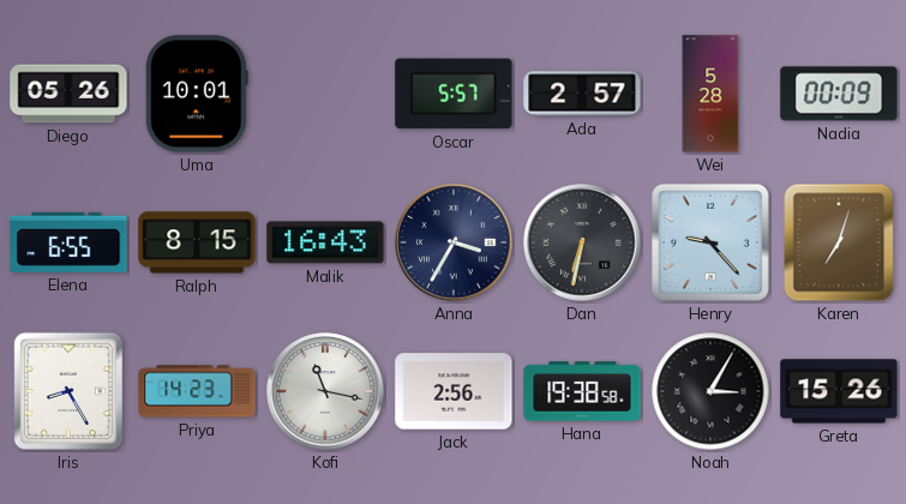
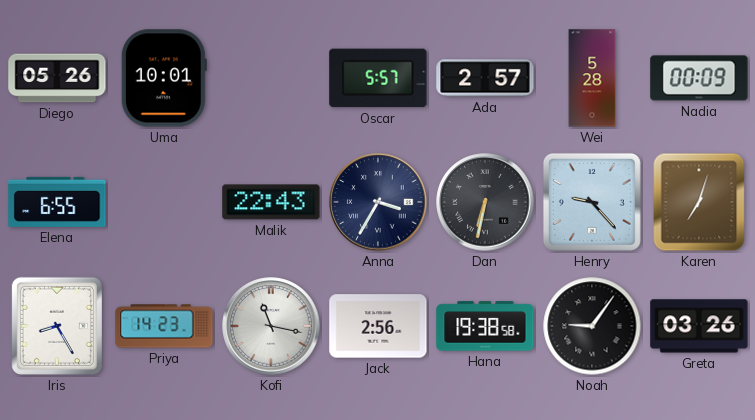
Ralph: 8:15 -> none
Malik: 16:43 -> 22:43
Noah: 3:05 -> 9:06
Greta: 15:26 -> 03:26
